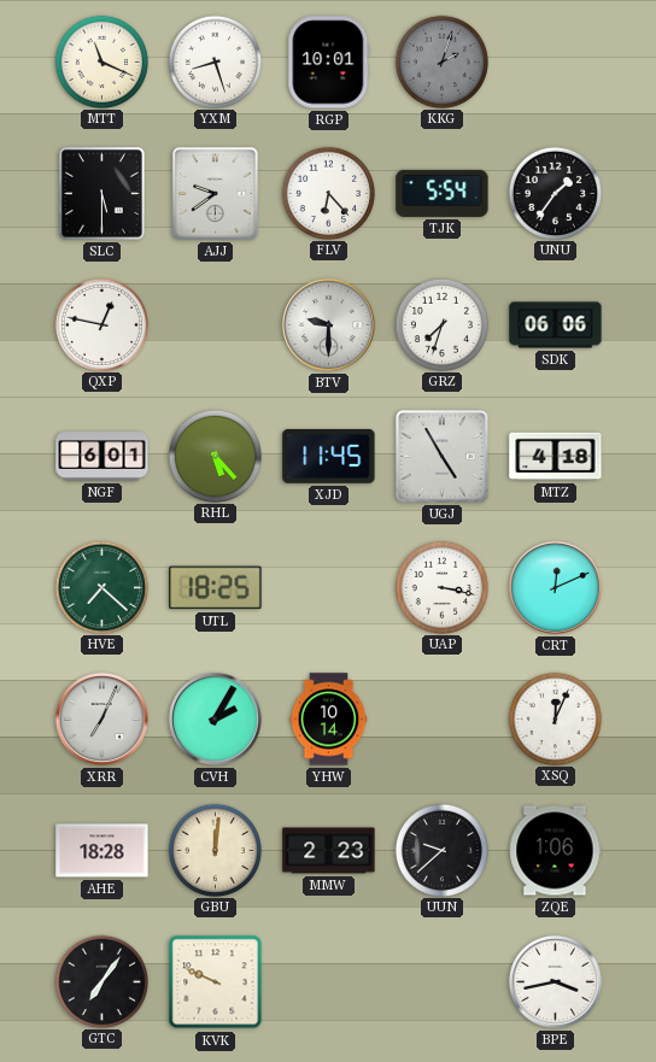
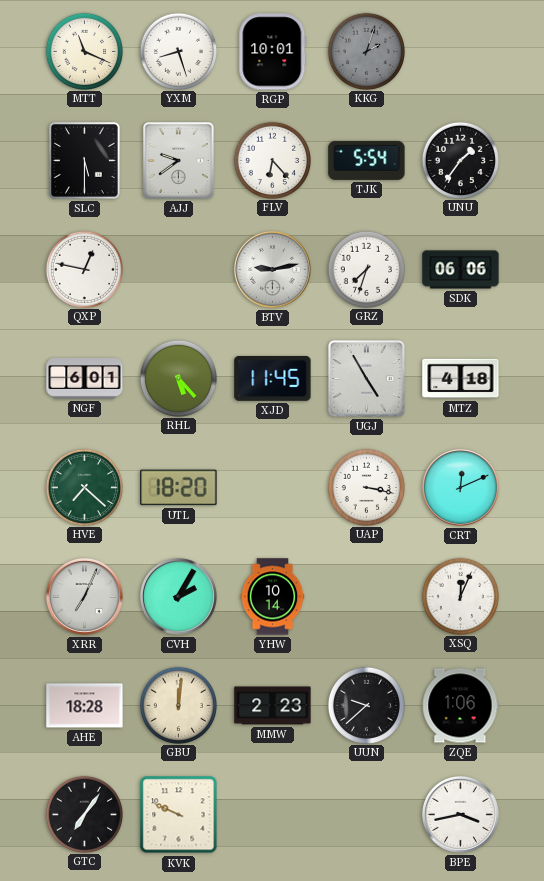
BTV: 9:30 -> 9:13
UTL: 18:25 -> 18:20
